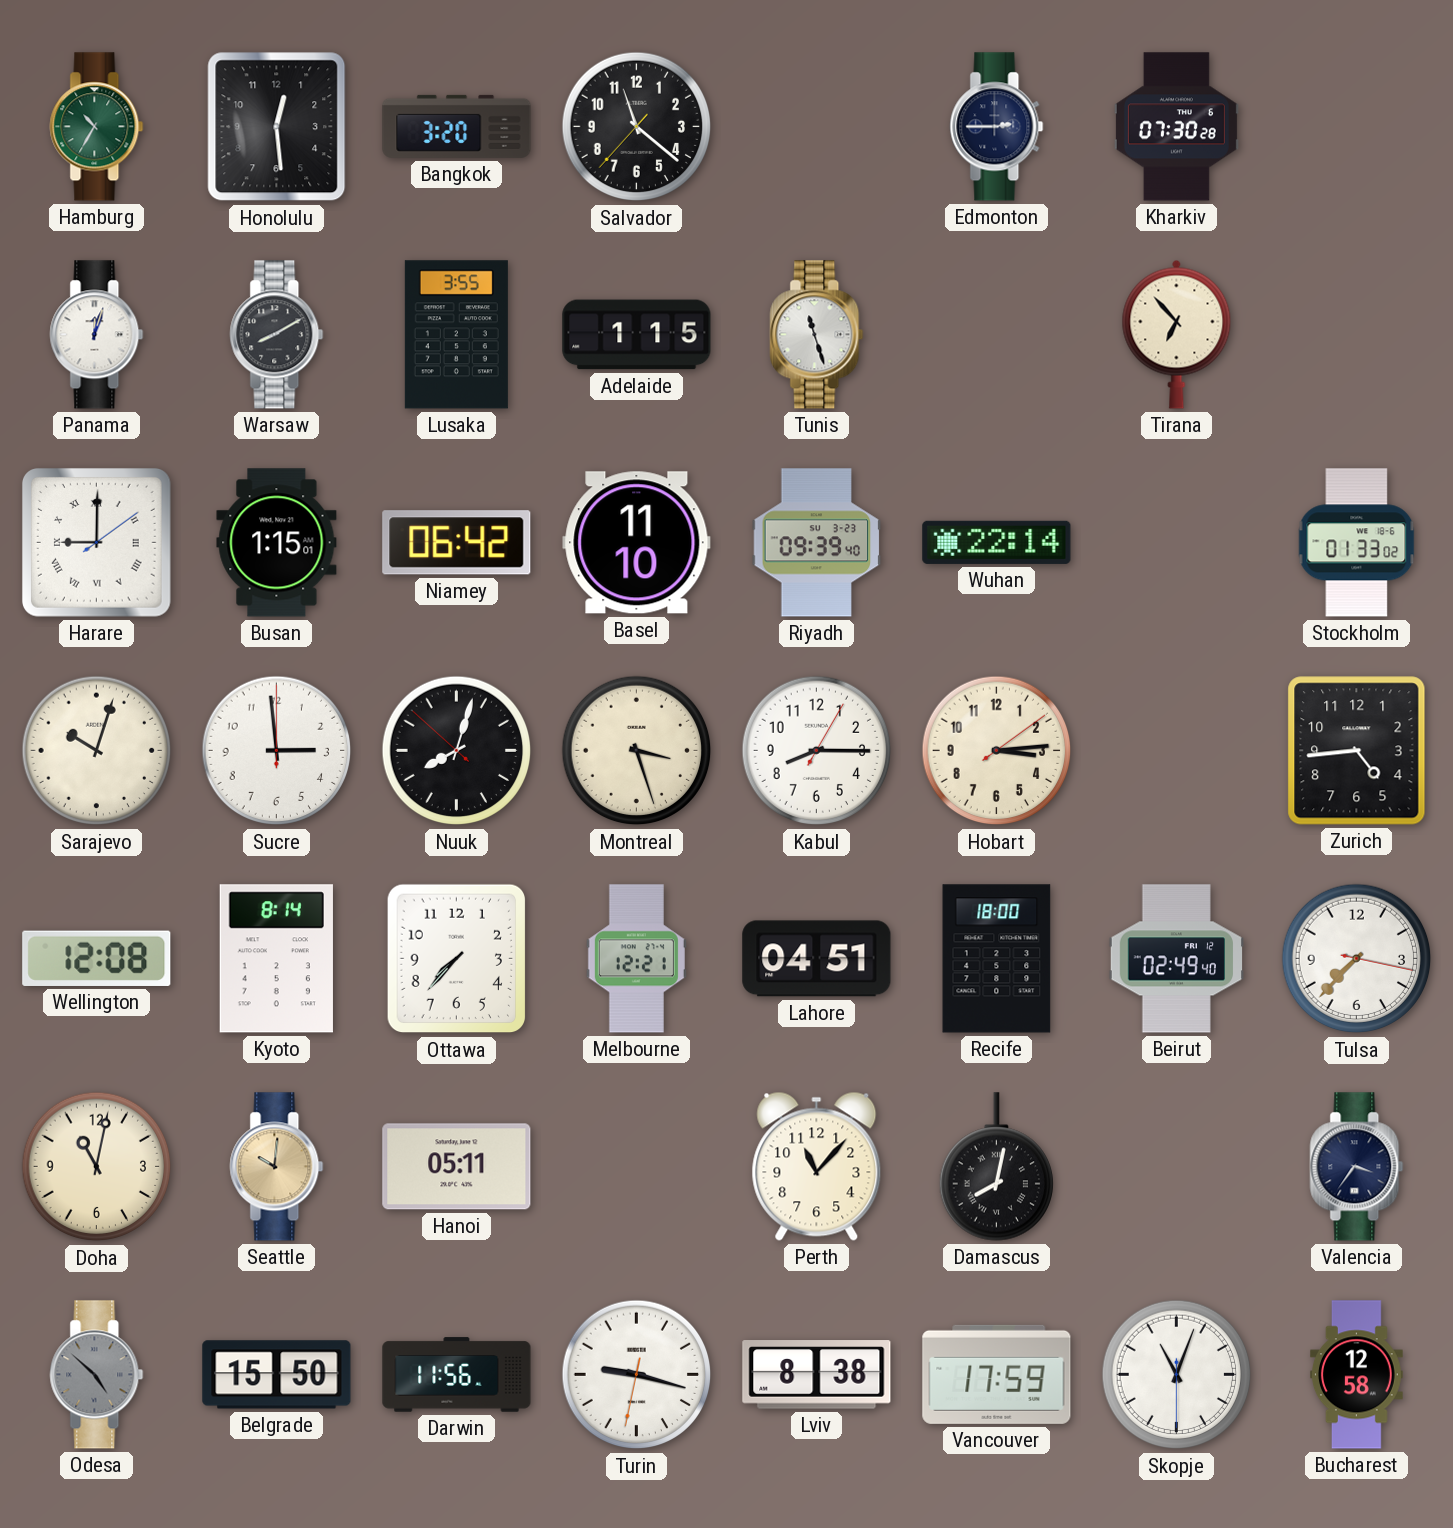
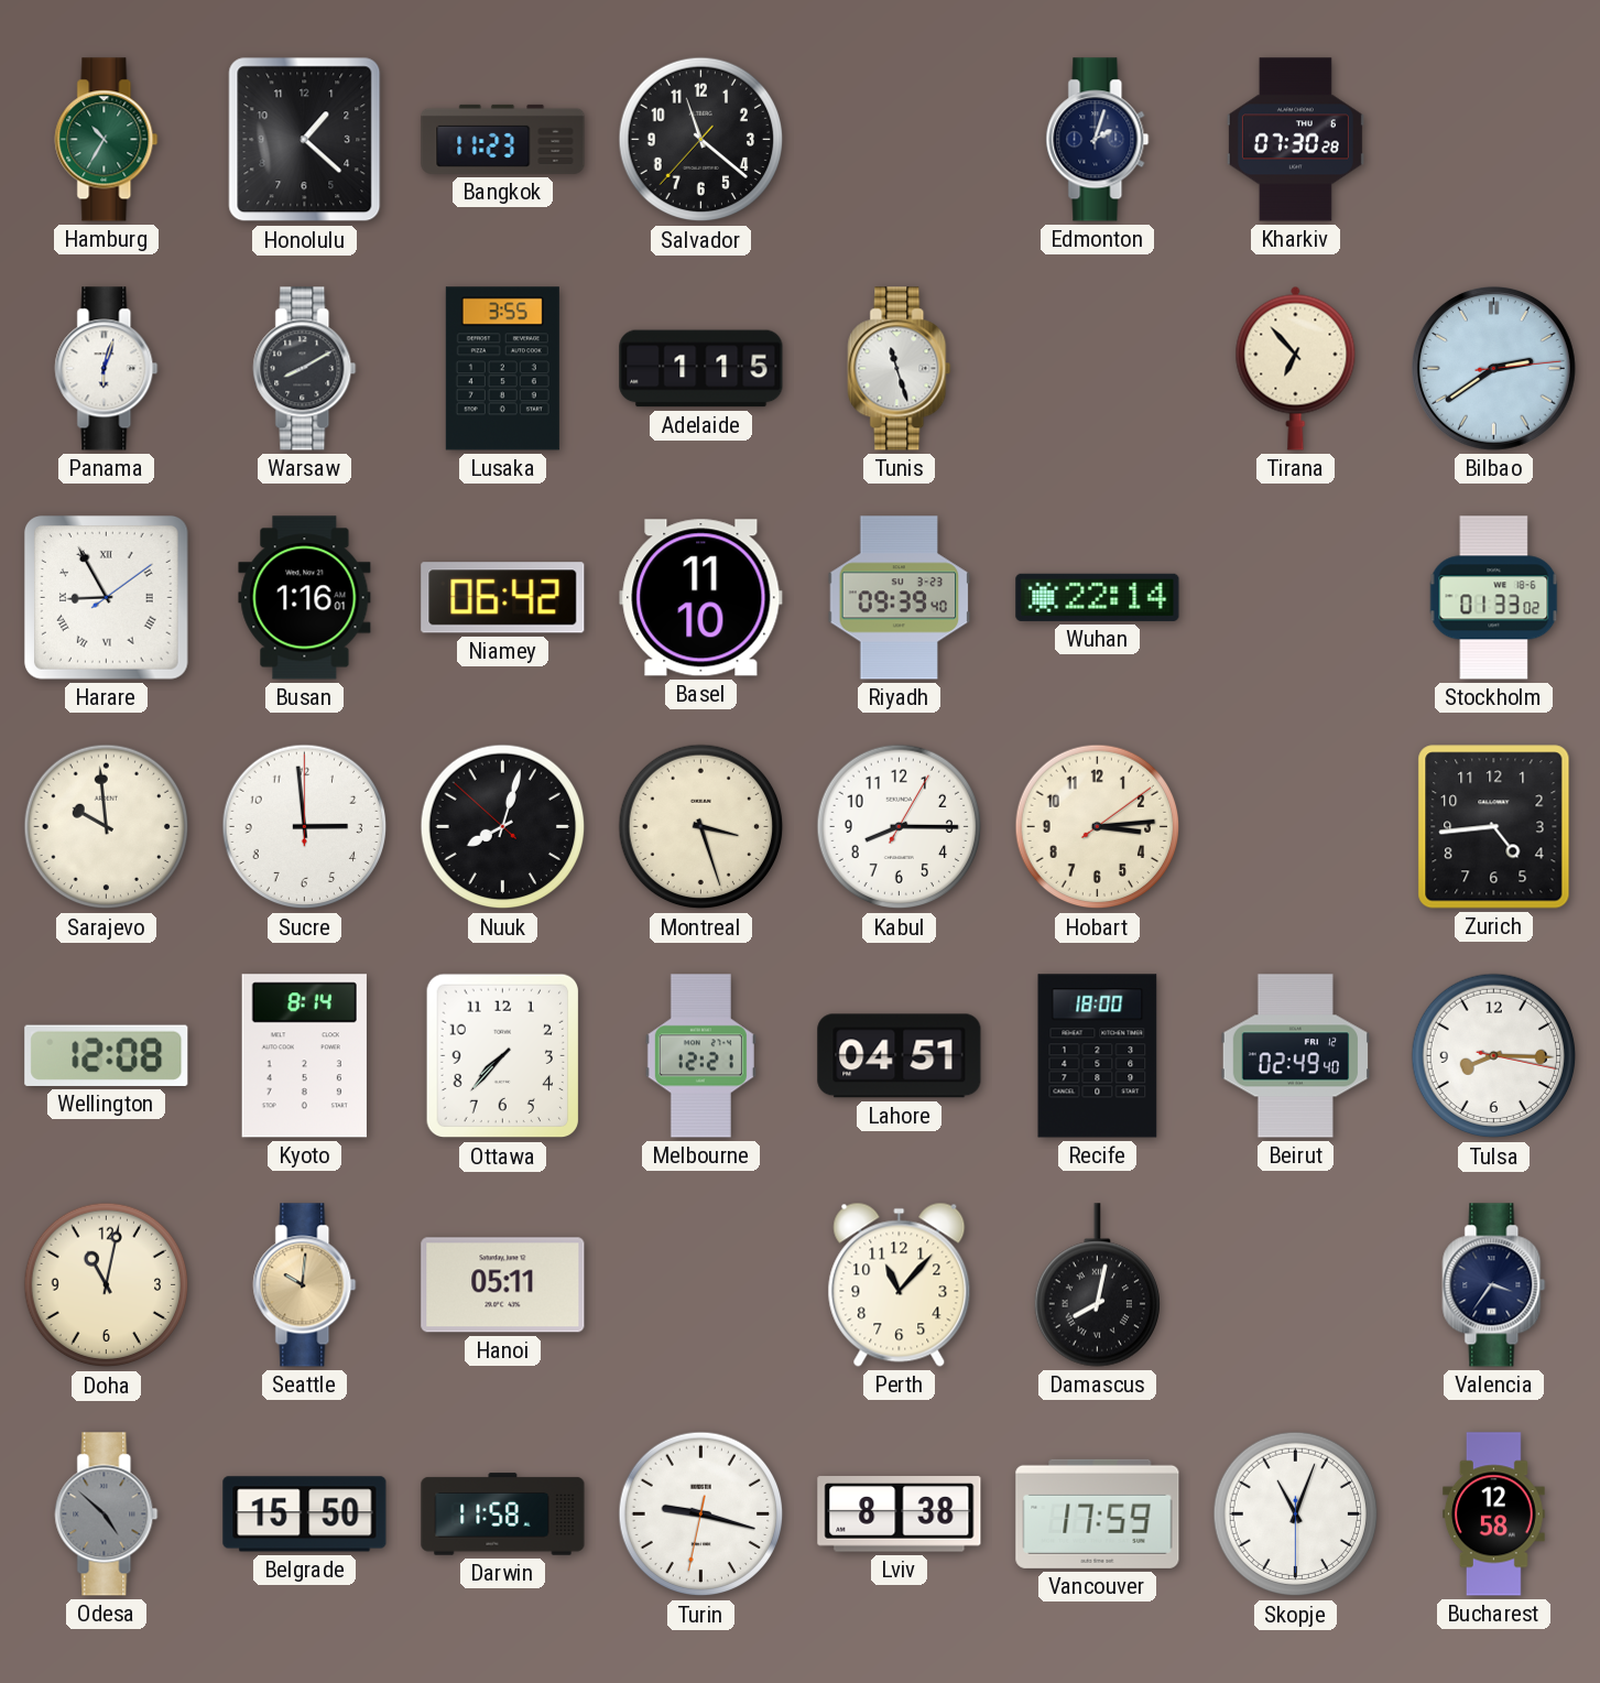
Honolulu: 12:29 -> 1:22
Bangkok: 3:20 -> 11:23
Edmonton: 2:45 -> 2:03
Panama: 12:03 -> 6:03
Bilbao: none -> 2:39
Harare: 9:00 -> 8:55
Busan: 1:15 -> 1:16
Sarajevo: 10:03 -> 9:59
Tulsa: 7:37 -> 8:15
Darwin: 11:56 -> 11:58
